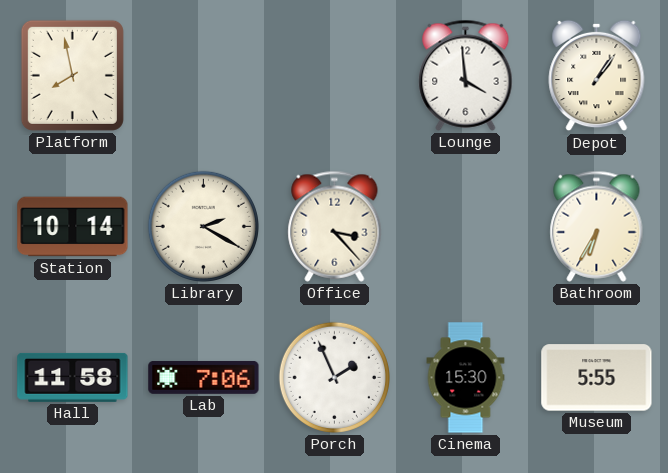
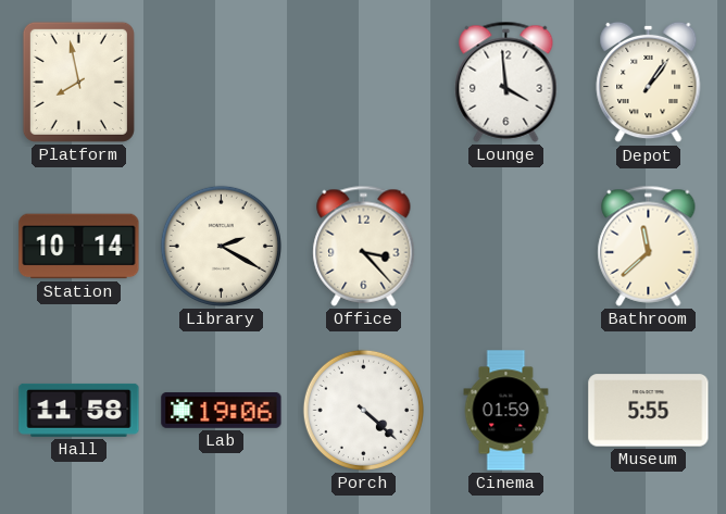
Bathroom: 6:35 -> 11:38
Lab: 7:06 -> 19:06
Porch: 1:56 -> 4:22
Cinema: 15:30 -> 01:59
